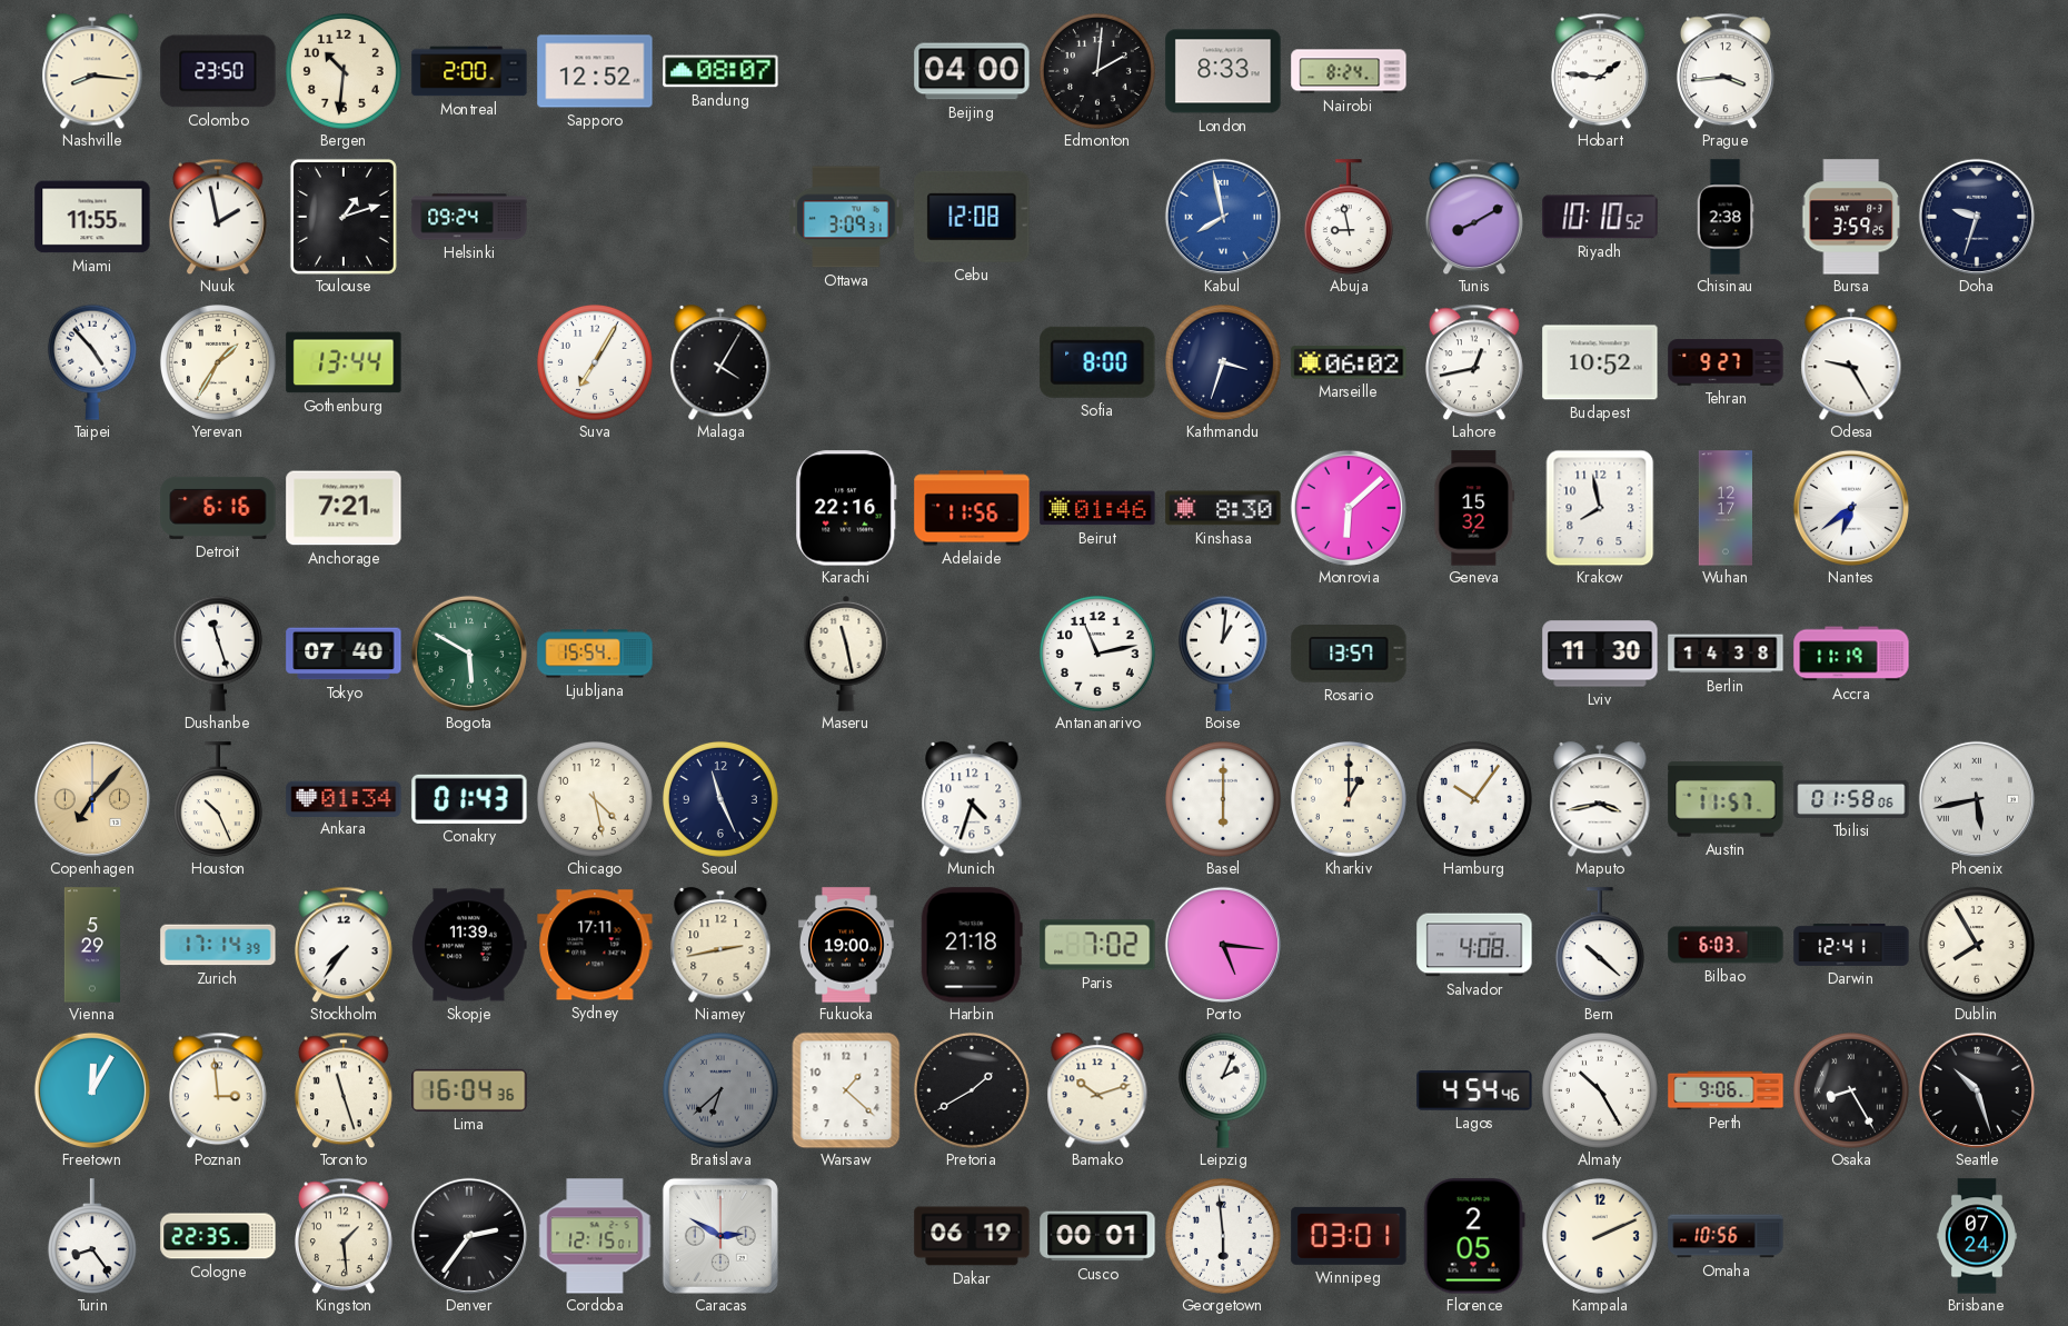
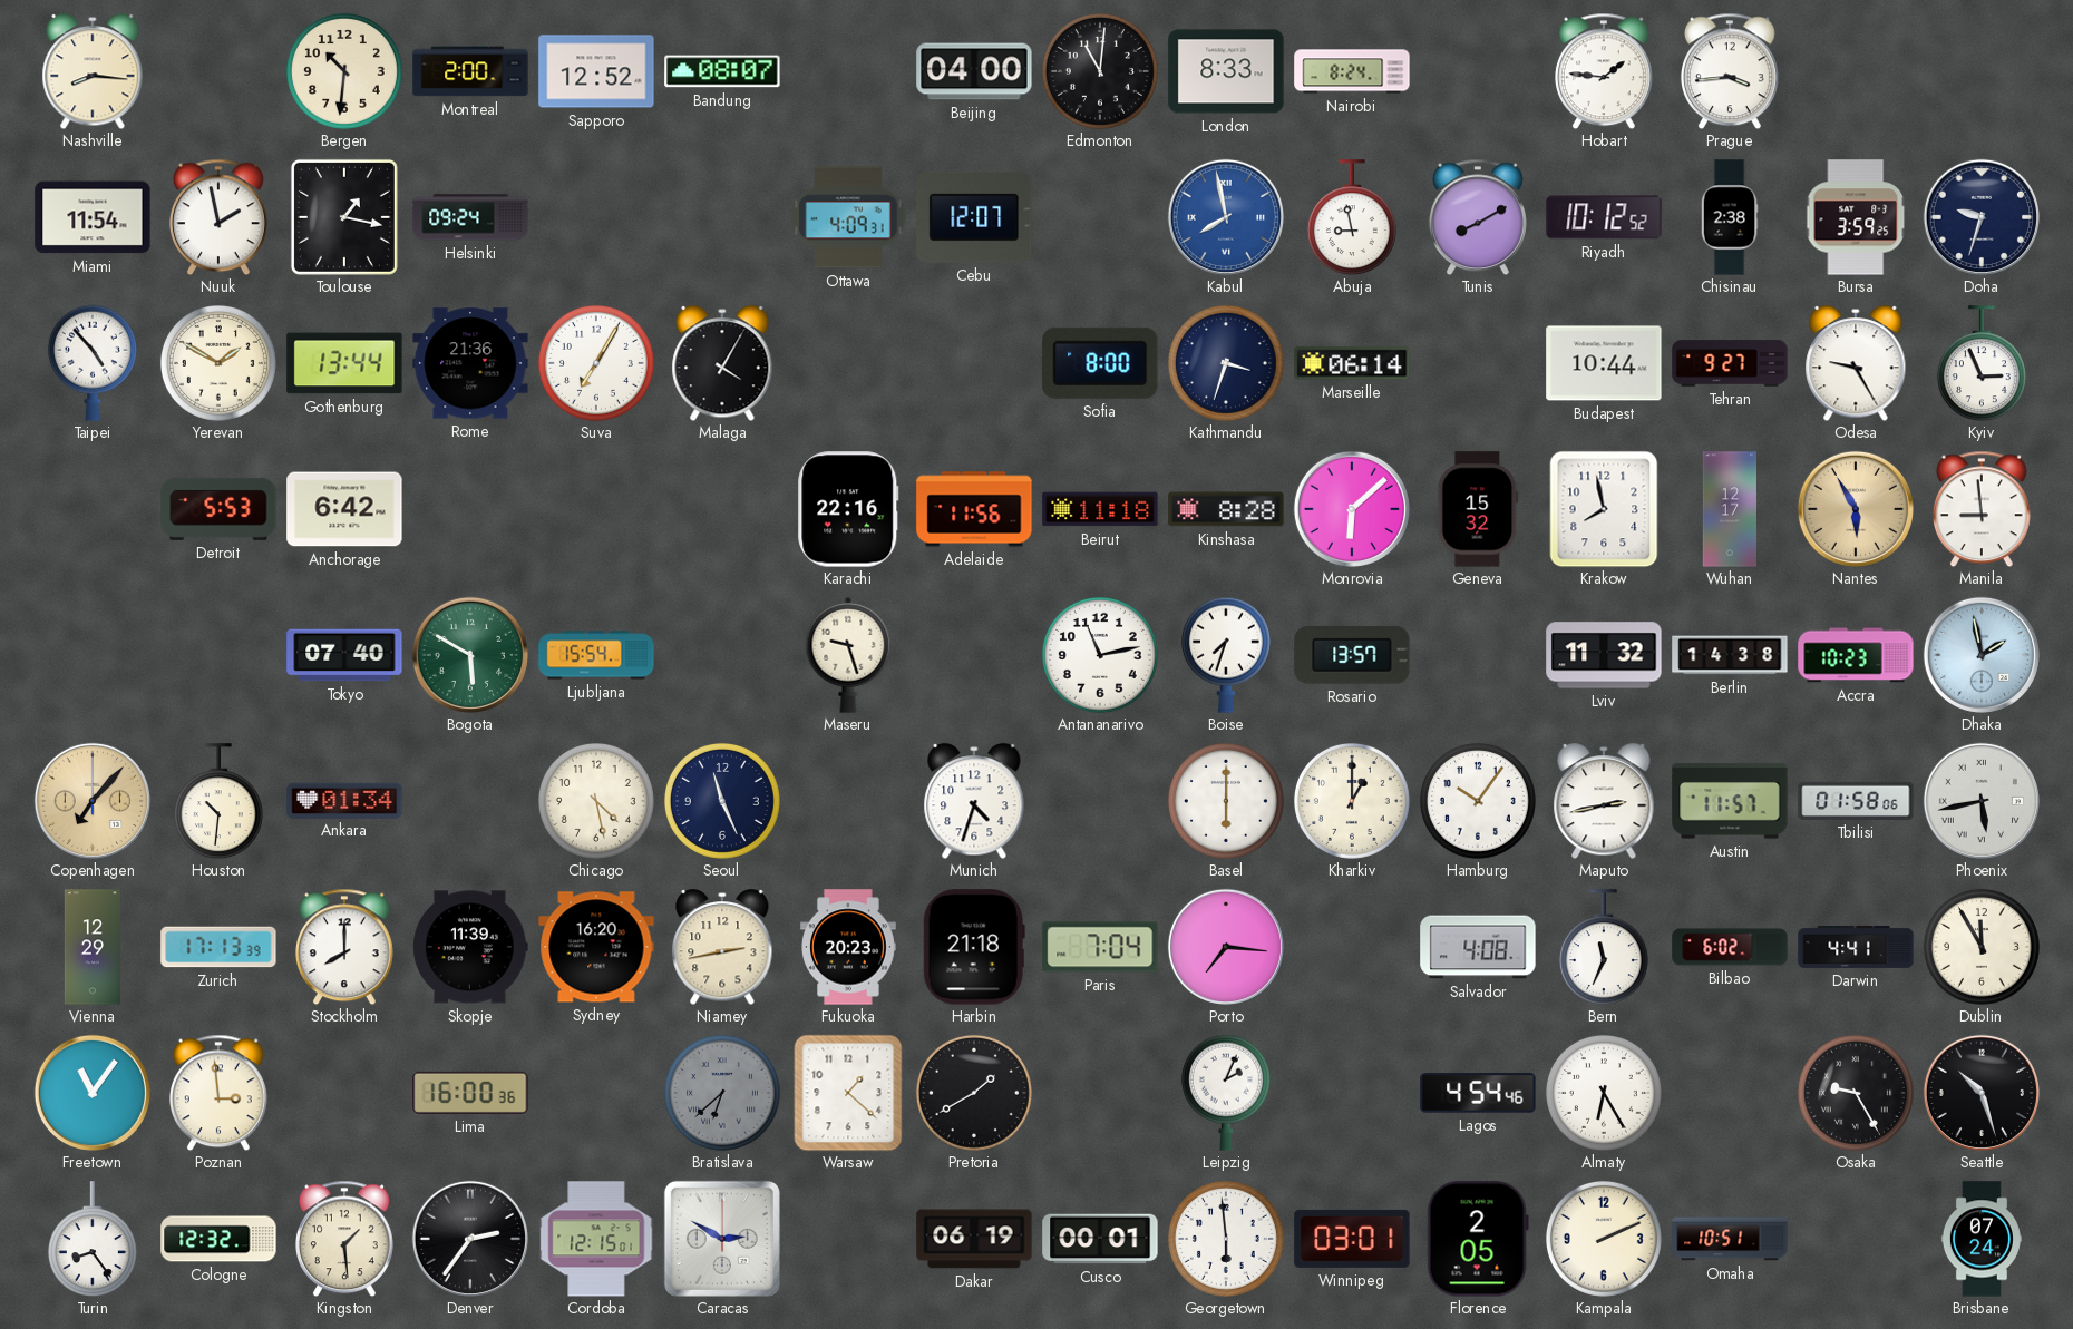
Colombo: 23:50 -> none
Edmonton: 2:01 -> 11:01
Miami: 11:55 -> 11:54
Toulouse: 1:12 -> 1:17
Ottawa: 3:09 -> 4:09
Cebu: 12:08 -> 12:07
Riyadh: 10:10 -> 10:12
Yerevan: 1:35 -> 1:50
Rome: none -> 21:36
Marseille: 06:02 -> 06:14
Lahore: 12:43 -> none
Budapest: 10:52 -> 10:44
Kyiv: none -> 2:56
Detroit: 6:16 -> 5:53
Anchorage: 7:21 -> 6:42
Beirut: 01:46 -> 11:18
Kinshasa: 8:30 -> 8:28
Nantes: 6:39 -> 5:55
Nantes dial: white -> champagne
Manila: none -> 8:59
Dushanbe: 11:27 -> none
Maseru: 11:28 -> 9:27
Boise: 1:01 -> 7:33
Lviv: 11:30 -> 11:32
Accra: 11:19 -> 10:23
Dhaka: none -> 1:58
Houston: 10:26 -> 10:31
Conakry: 01:43 -> none
Maputo: 3:43 -> 2:43
Vienna: 5:29 -> 12:29
Zurich: 17:14 -> 17:13
Stockholm: 7:36 -> 8:00
Sydney: 17:11 -> 16:20
Fukuoka: 19:00 -> 20:23
Paris: 7:02 -> 7:04
Porto: 5:16 -> 7:16
Bern: 10:22 -> 11:34
Bilbao: 6:03 -> 6:02
Darwin: 12:41 -> 4:41
Dublin: 7:55 -> 11:55
Freetown: 12:05 -> 11:06
Toronto: 11:27 -> none
Lima: 16:04 -> 16:00
Bamako: 10:12 -> none
Almaty: 10:25 -> 6:25
Perth: 9:06 -> none
Osaka: 8:25 -> 9:25
Cologne: 22:35 -> 12:32
Omaha: 10:56 -> 10:51
